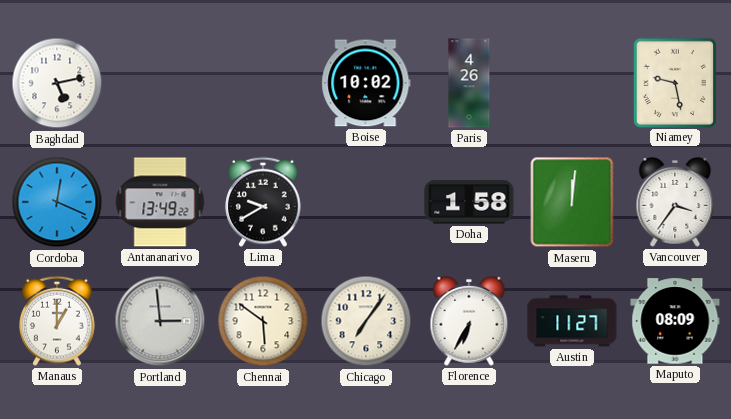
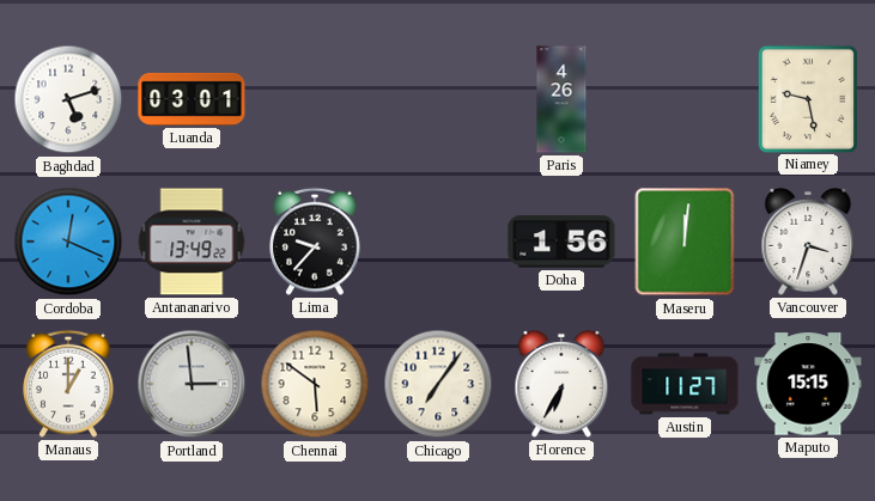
Baghdad: 5:13 -> 5:12
Luanda: none -> 03:01
Boise: 10:02 -> none
Lima: 9:40 -> 9:37
Doha: 1:58 -> 1:56
Vancouver: 3:36 -> 3:33
Maputo: 08:09 -> 15:15
